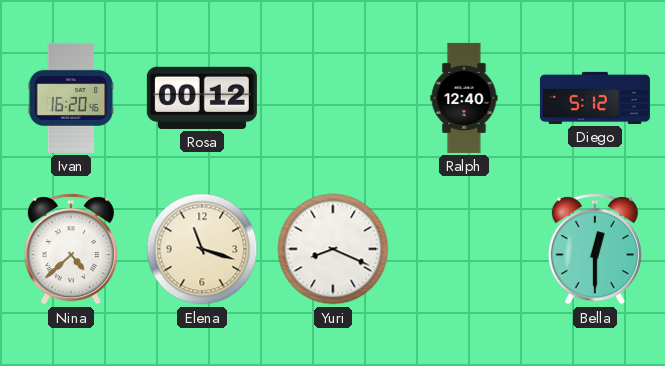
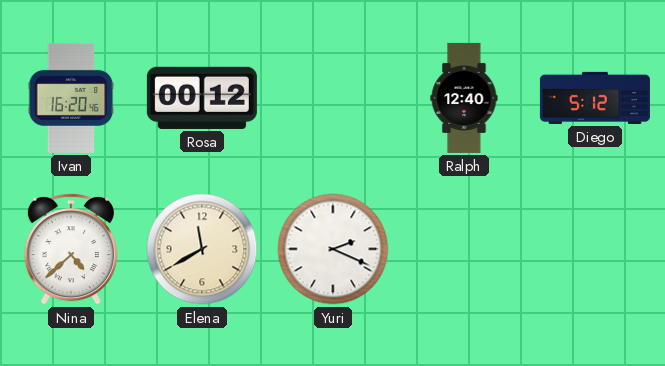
Elena: 11:18 -> 11:40
Yuri: 8:19 -> 2:19
Bella: 12:30 -> none
